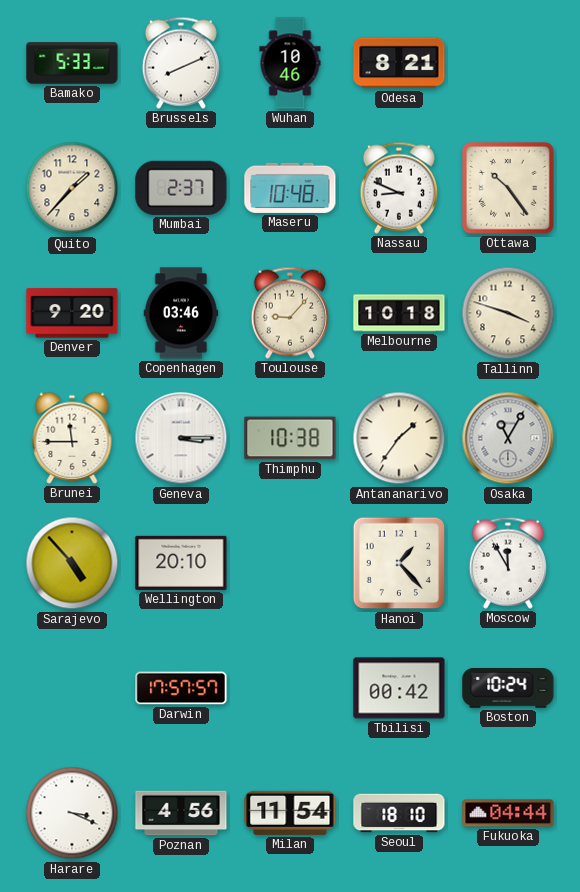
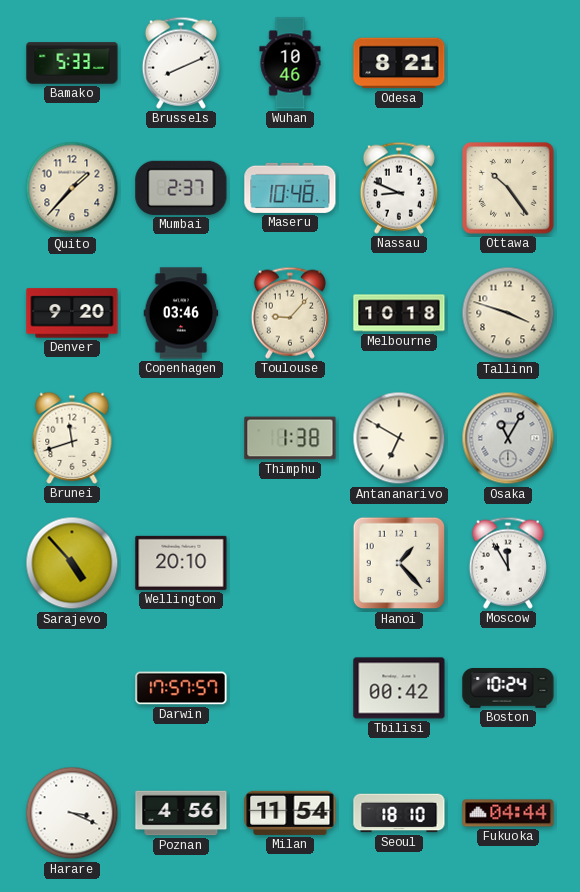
Brunei: 11:45 -> 11:42
Geneva: 3:15 -> none
Thimphu: 10:38 -> 1:38
Antananarivo: 1:36 -> 6:50
